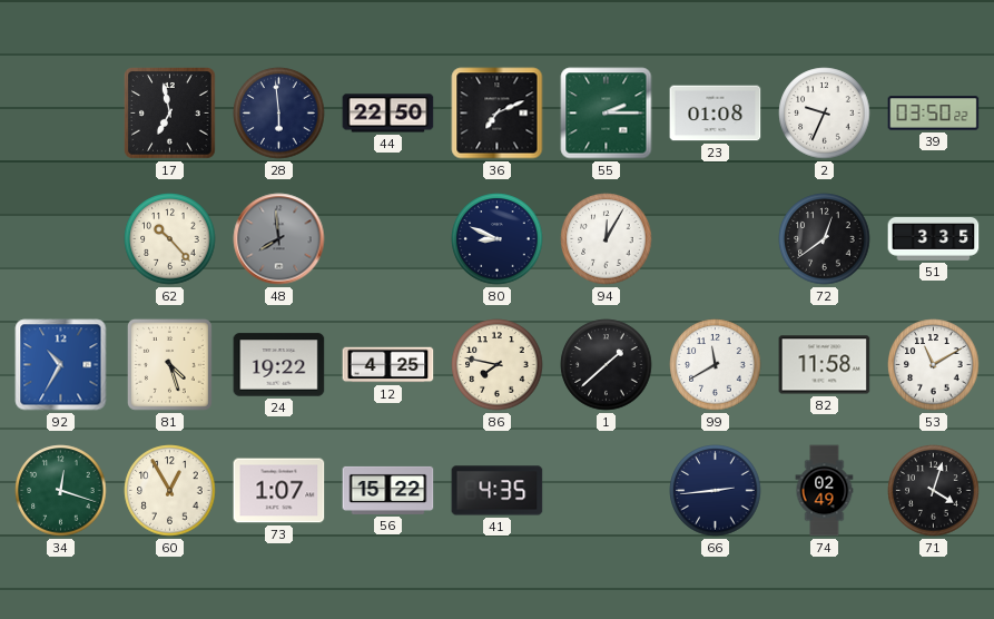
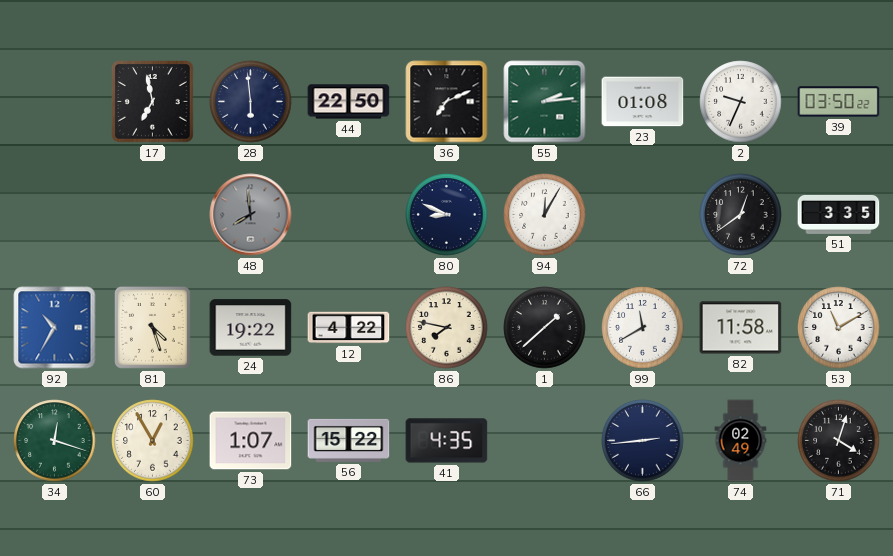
55: 2:15 -> 2:14
62: 10:23 -> none
12: 4:25 -> 4:22
